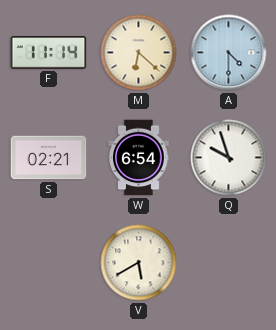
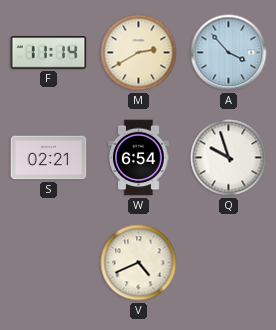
M: 6:22 -> 2:40
A: 4:30 -> 3:53
V: 5:40 -> 4:41
